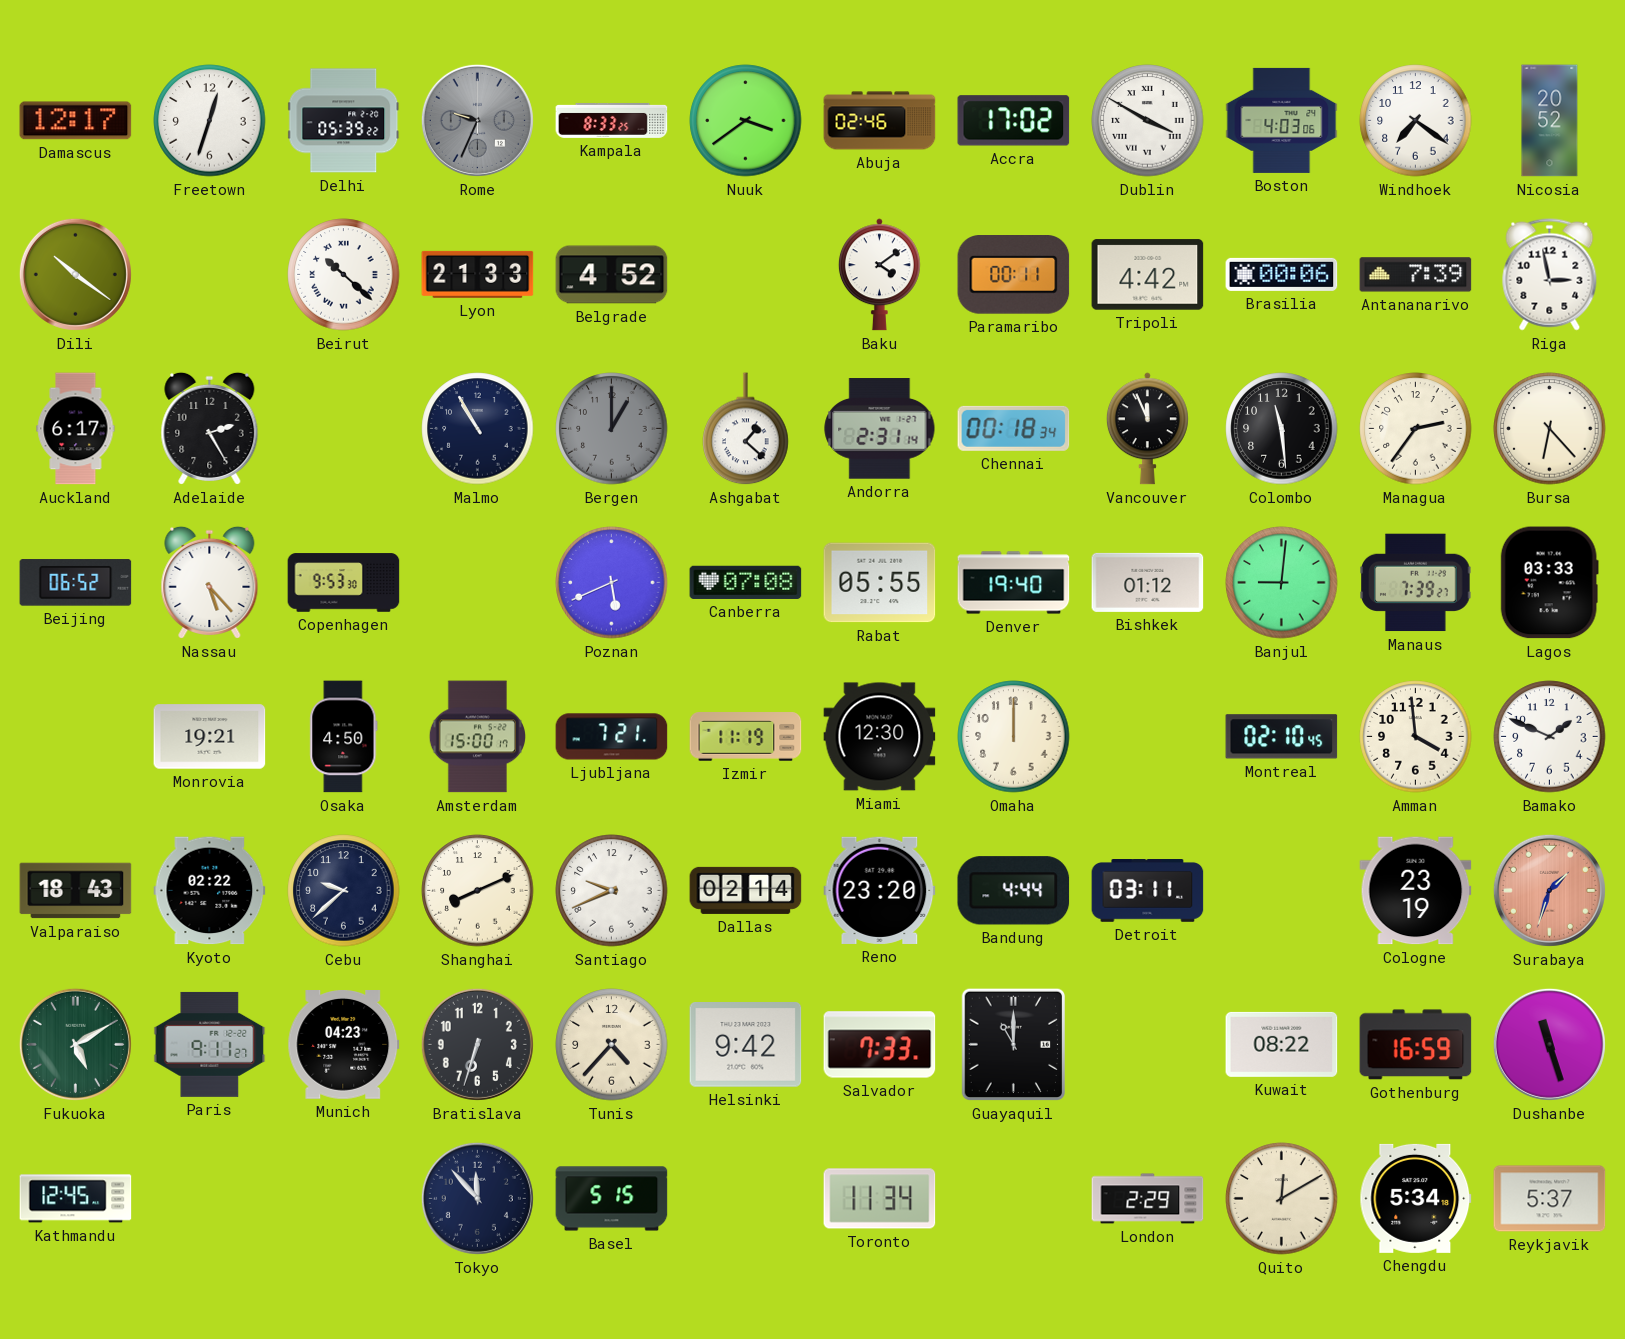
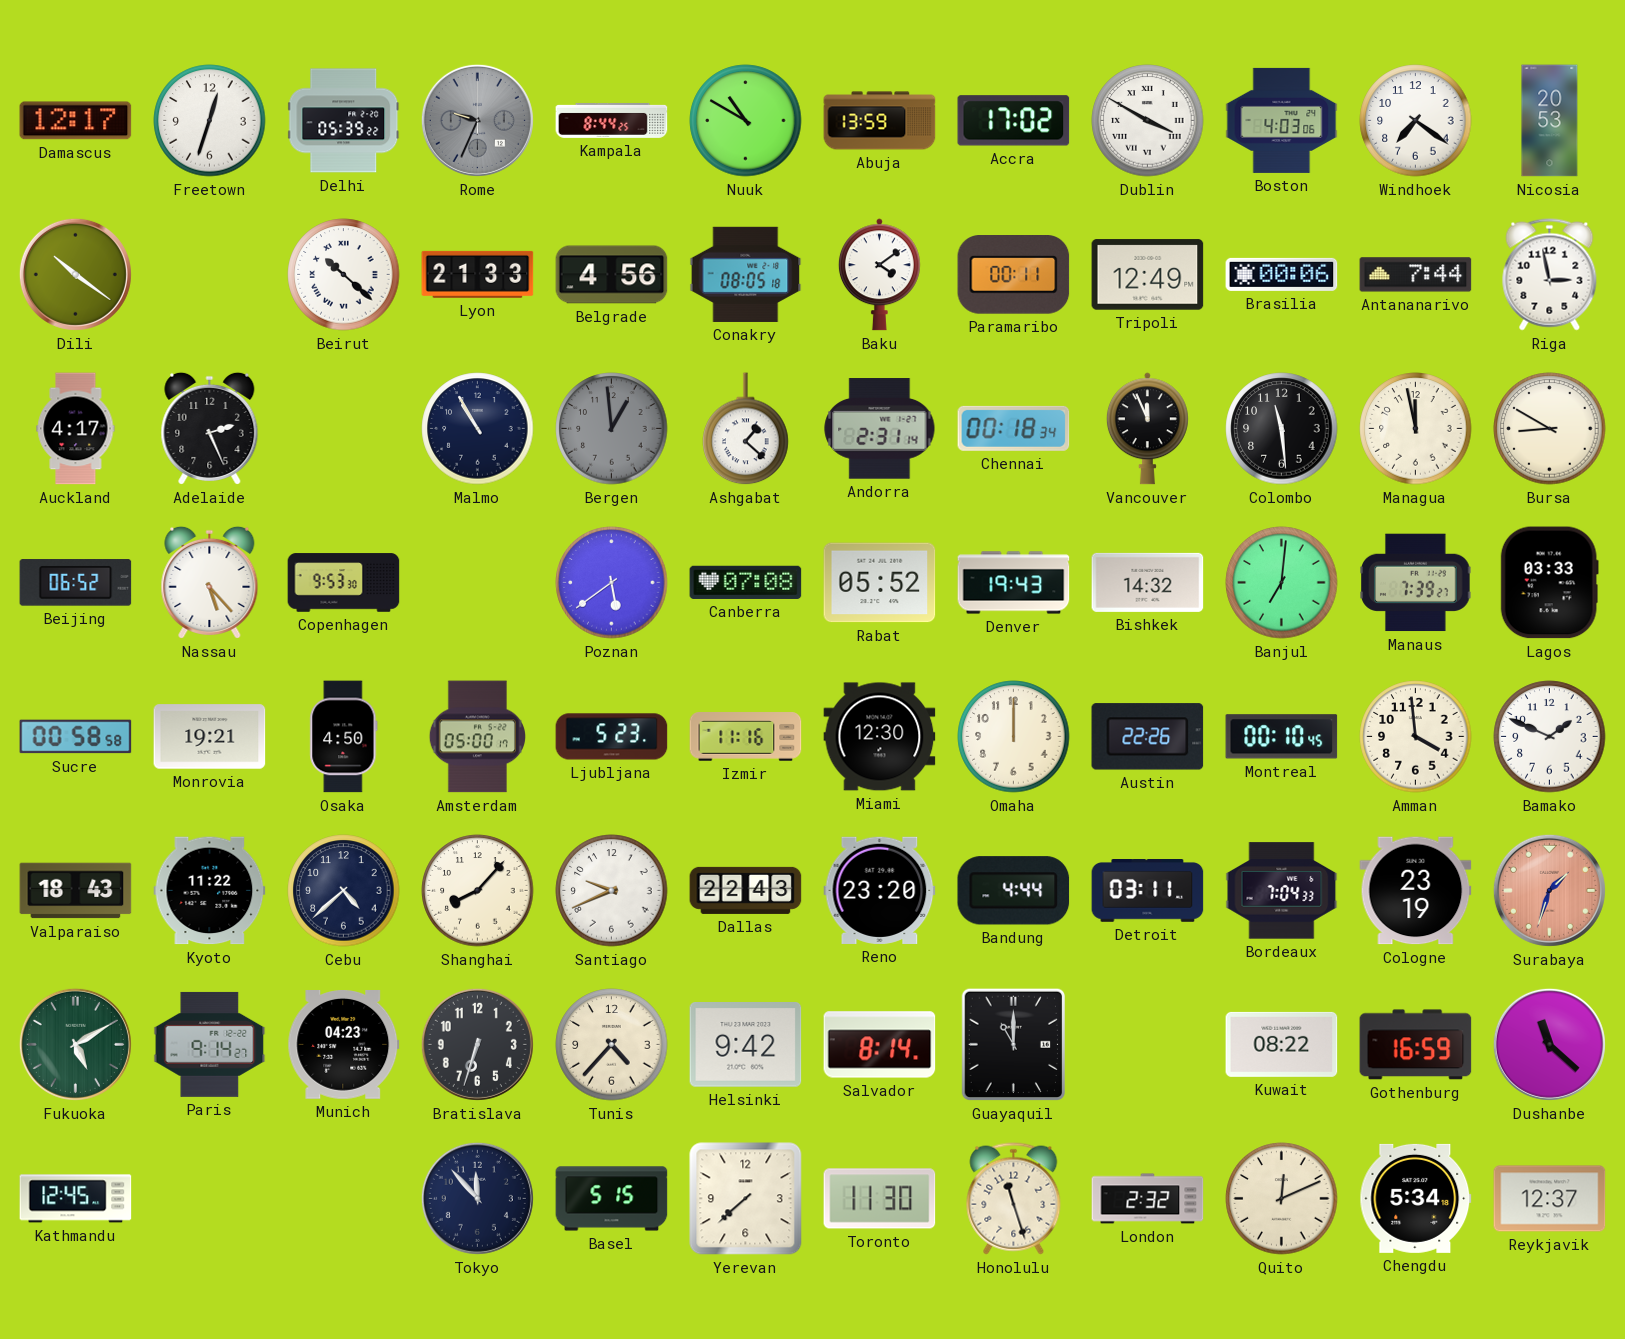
Kampala: 8:33 -> 8:44
Nuuk: 3:39 -> 10:50
Abuja: 02:46 -> 13:59
Nicosia: 20:52 -> 20:53
Belgrade: 4:52 -> 4:56
Conakry: none -> 08:05
Tripoli: 4:42 -> 12:49
Antananarivo: 7:39 -> 7:44
Auckland: 6:17 -> 4:17
Adelaide: 2:25 -> 2:26
Bergen: 1:00 -> 12:59
Managua: 2:36 -> 11:58
Bursa: 6:23 -> 8:50
Poznan: 5:41 -> 5:39
Rabat: 05:55 -> 05:52
Denver: 19:40 -> 19:43
Bishkek: 01:12 -> 14:32
Banjul: 9:01 -> 7:01
Sucre: none -> 00:58
Amsterdam: 15:00 -> 05:00
Ljubljana: 7:21 -> 5:23
Izmir: 11:19 -> 11:16
Austin: none -> 22:26
Montreal: 02:10 -> 00:10
Kyoto: 02:22 -> 11:22
Cebu: 9:38 -> 4:38
Shanghai: 8:11 -> 8:07
Dallas: 02:14 -> 22:43
Bordeaux: none -> 7:04
Paris: 9:11 -> 9:14
Salvador: 7:33 -> 8:14
Dushanbe: 11:27 -> 11:22
Yerevan: none -> 7:38
Toronto: 11:34 -> 11:30
Honolulu: none -> 11:27
London: 2:29 -> 2:32
Quito: 12:10 -> 12:11
Reykjavik: 5:37 -> 12:37
